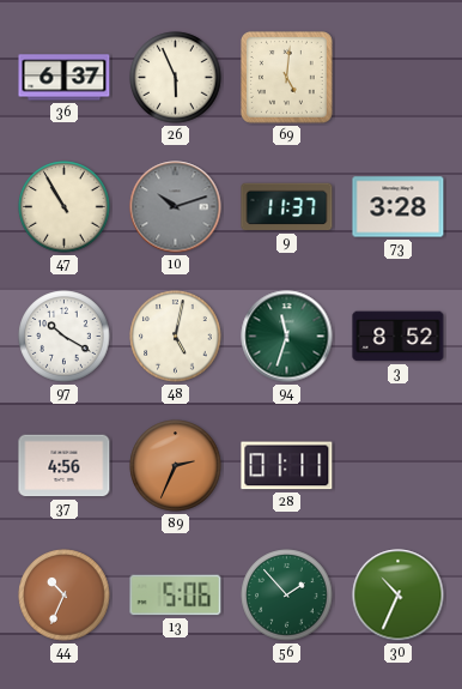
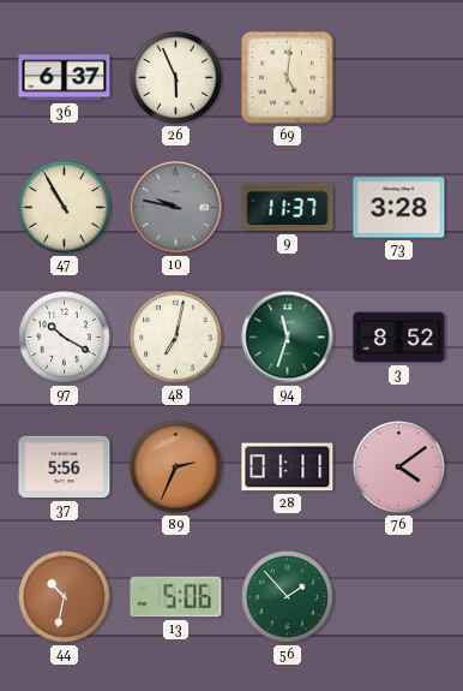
10: 10:12 -> 9:47
48: 5:02 -> 7:02
37: 4:56 -> 5:56
76: none -> 4:09
44: 10:34 -> 10:32
30: 10:34 -> none
